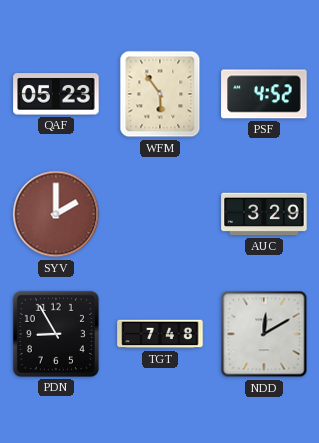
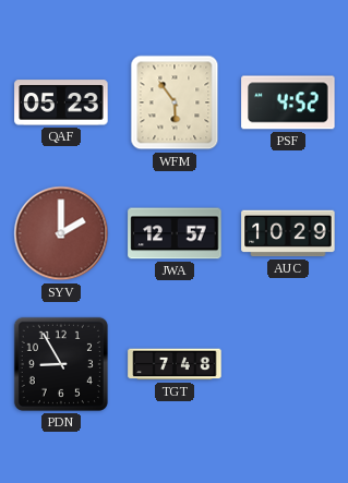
JWA: none -> 12:57
AUC: 3:29 -> 10:29
NDD: 12:10 -> none
